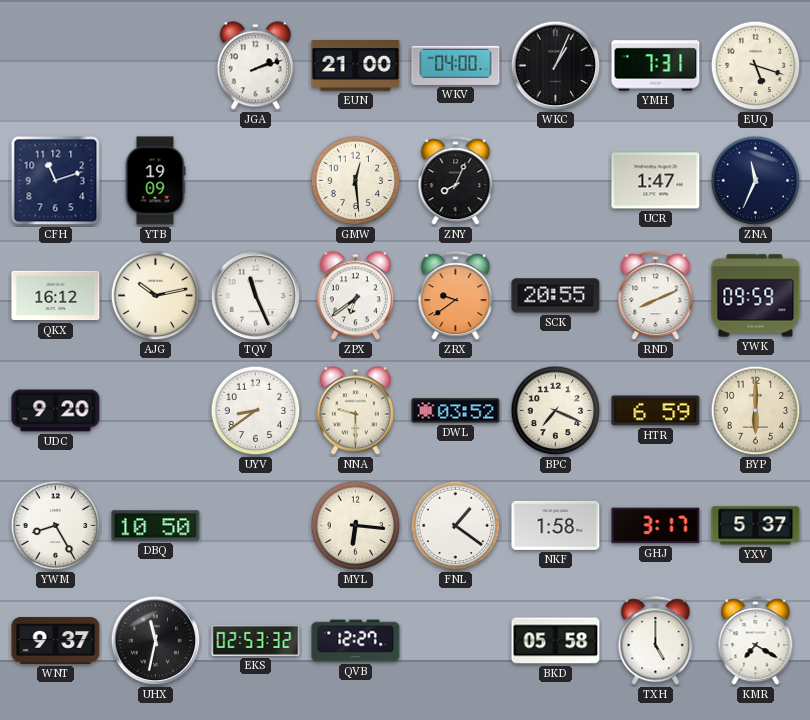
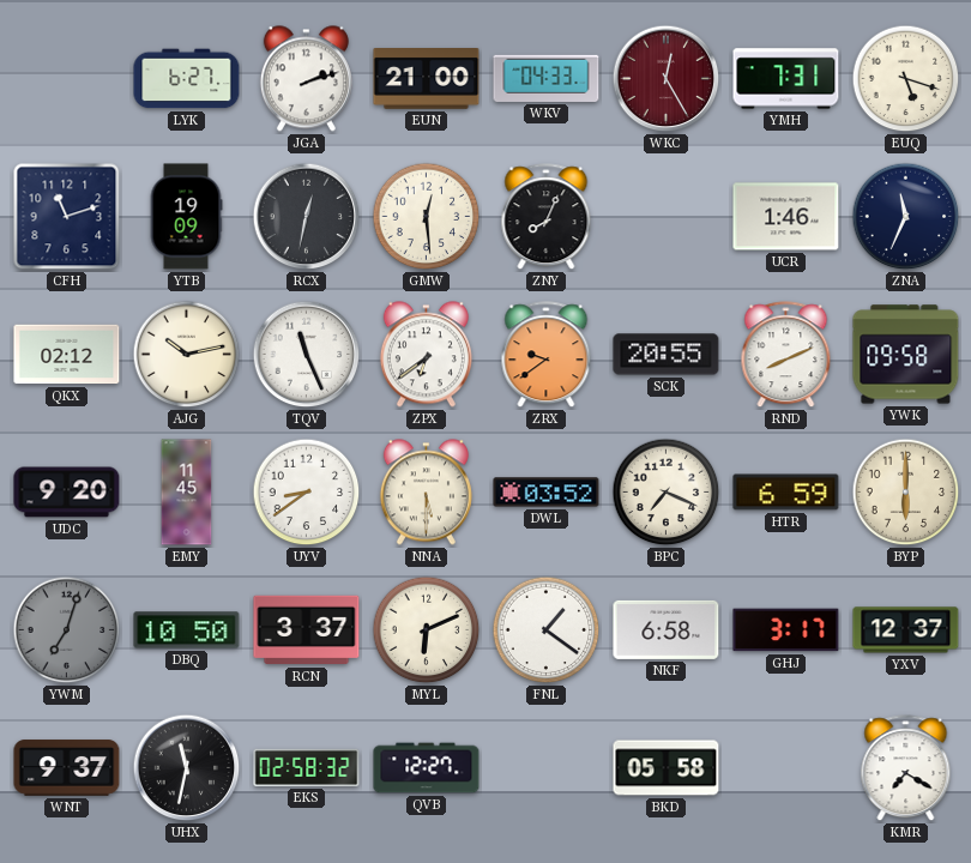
LYK: none -> 6:27
WKV: 04:00 -> 04:33
WKC: 1:04 -> 12:25
WKC dial: black -> burgundy
RCX: none -> 12:32
UCR: 1:47 -> 1:46
QKX: 16:12 -> 02:12
YWK: 09:59 -> 09:58
EMY: none -> 11:45
NNA: 9:30 -> 5:30
YWM: 8:25 -> 7:03
YWM dial: white -> grey
RCN: none -> 3:37
MYL: 6:16 -> 6:11
NKF: 1:58 -> 6:58
YXV: 5:37 -> 12:37
EKS: 02:53 -> 02:58
TXH: 5:00 -> none
